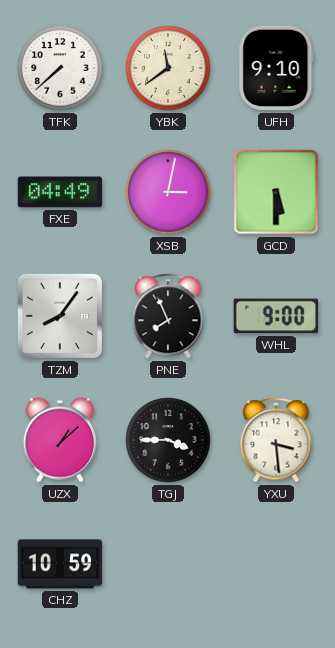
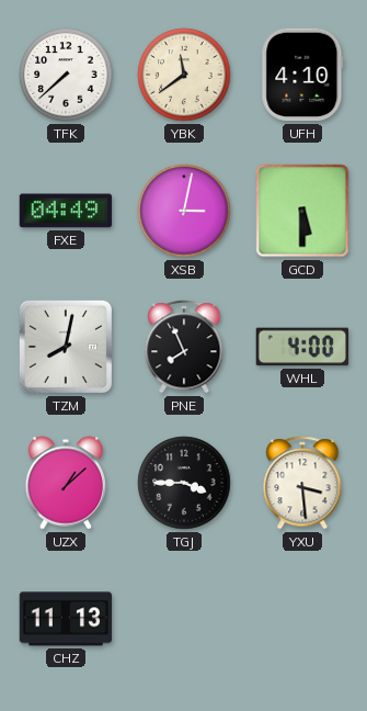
UFH: 9:10 -> 4:10
TZM: 8:06 -> 8:02
WHL: 9:00 -> 4:00
CHZ: 10:59 -> 11:13
